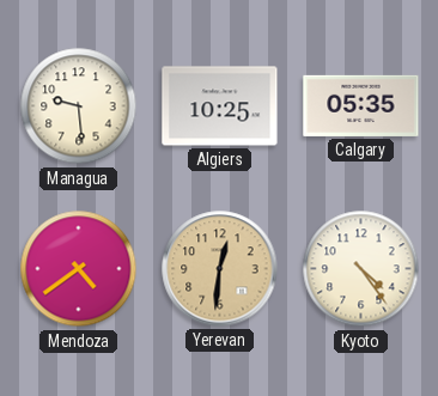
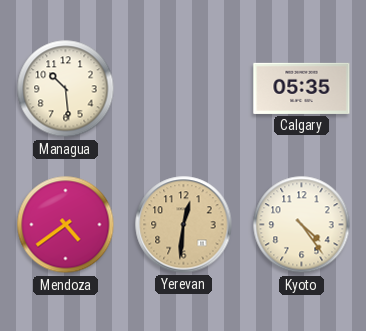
Managua: 9:29 -> 10:29
Algiers: 10:25 -> none
